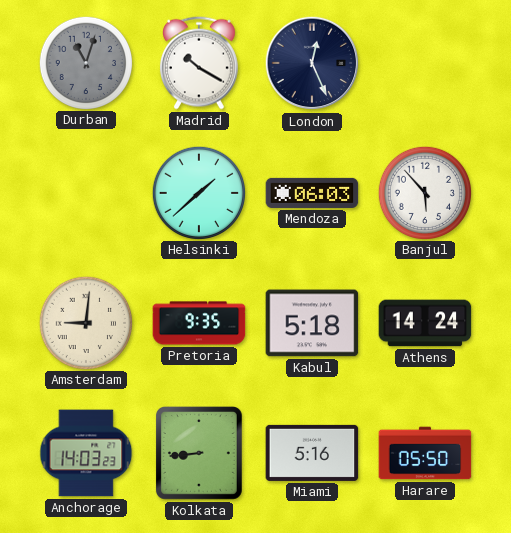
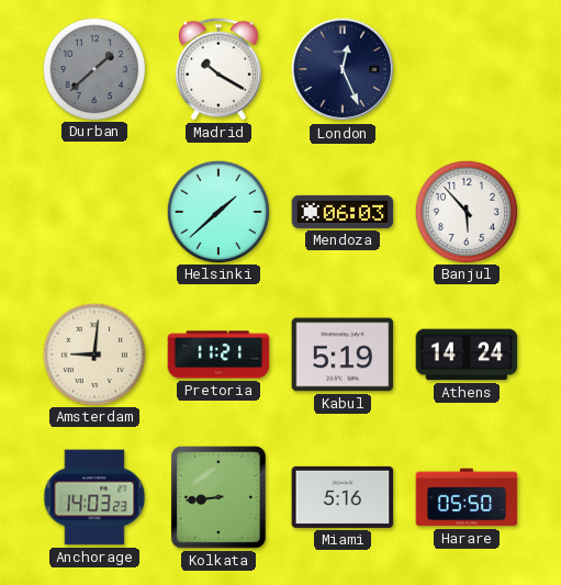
Durban: 11:03 -> 1:38
Pretoria: 9:35 -> 11:21
Kabul: 5:18 -> 5:19
